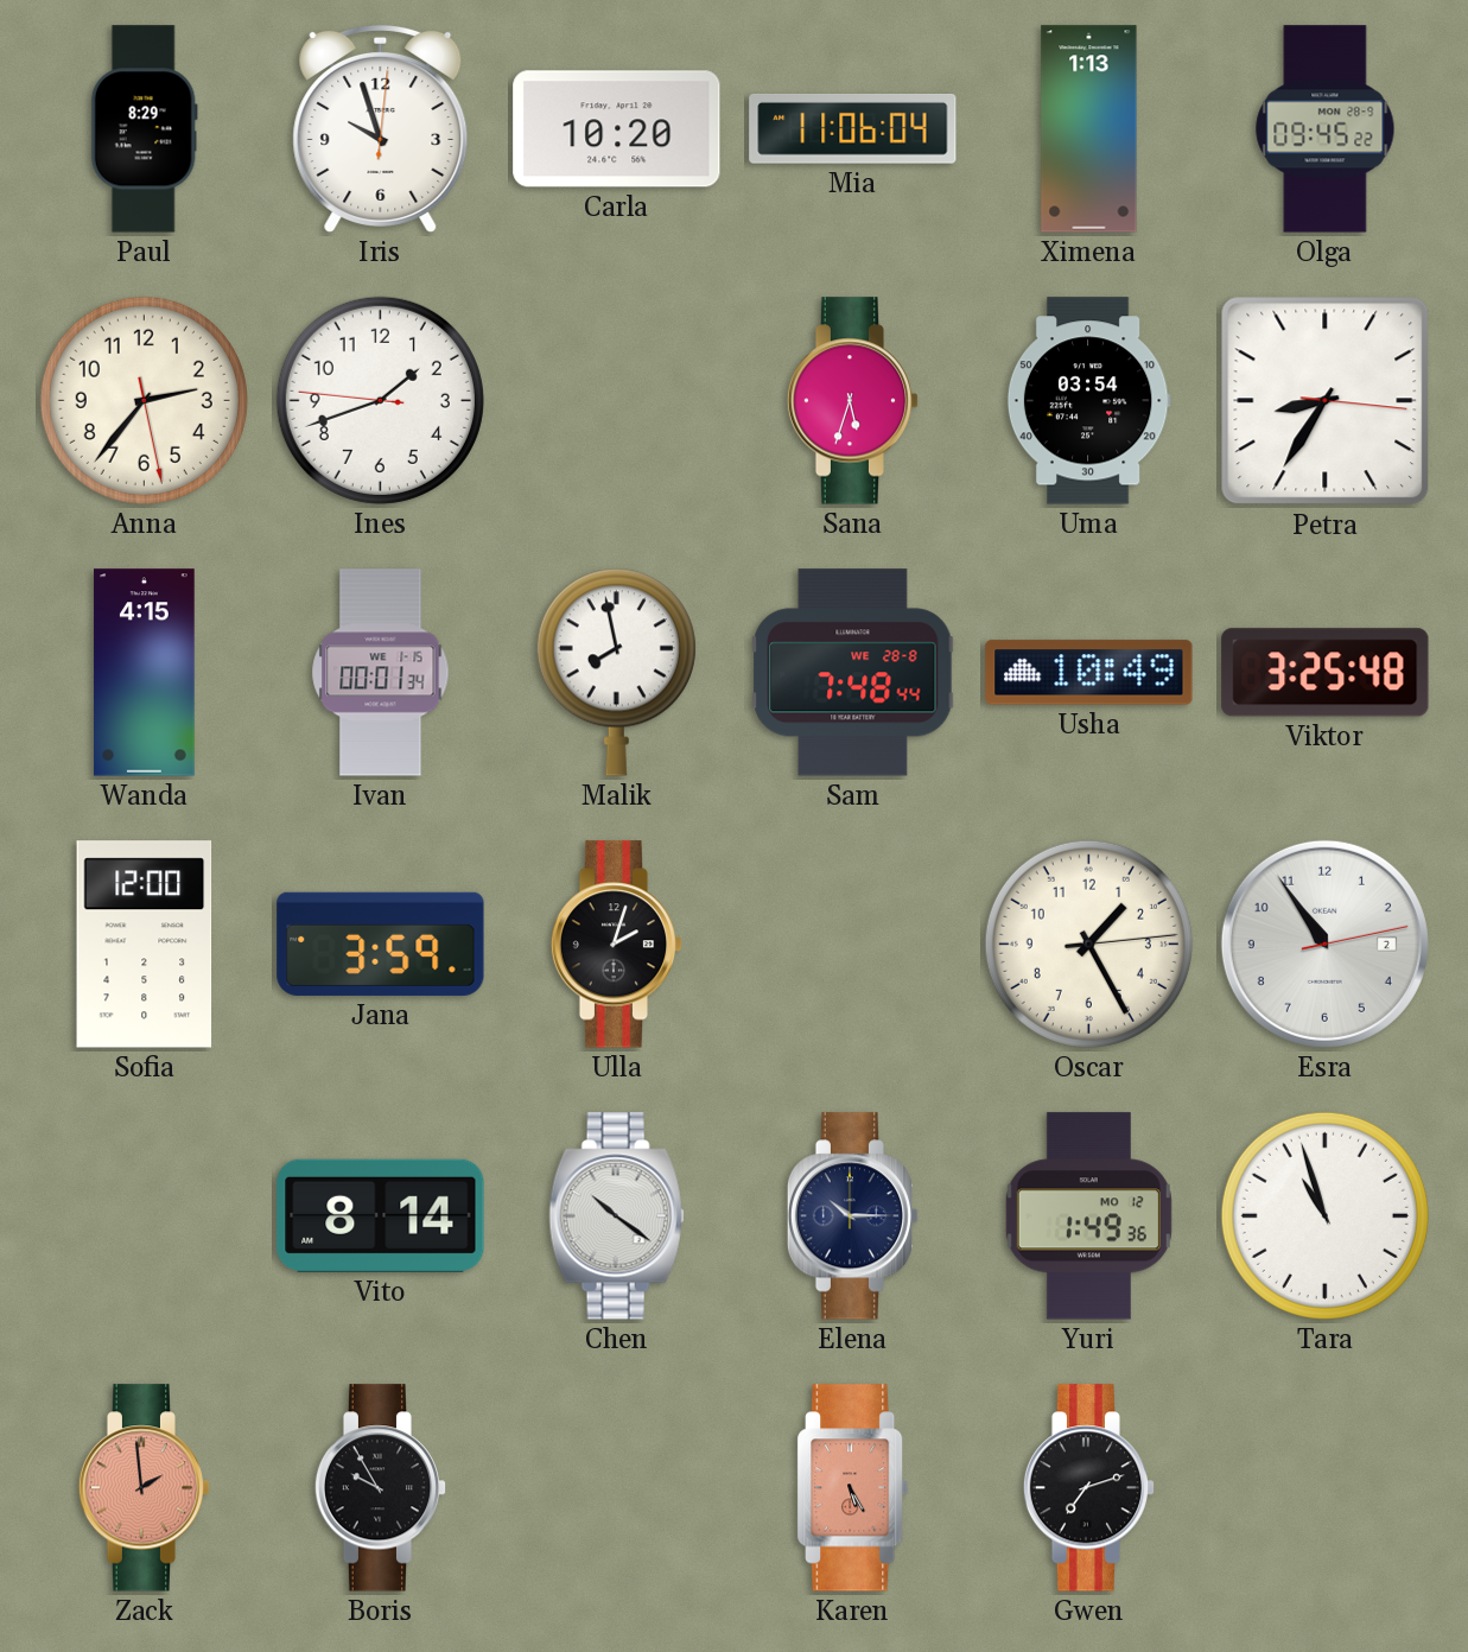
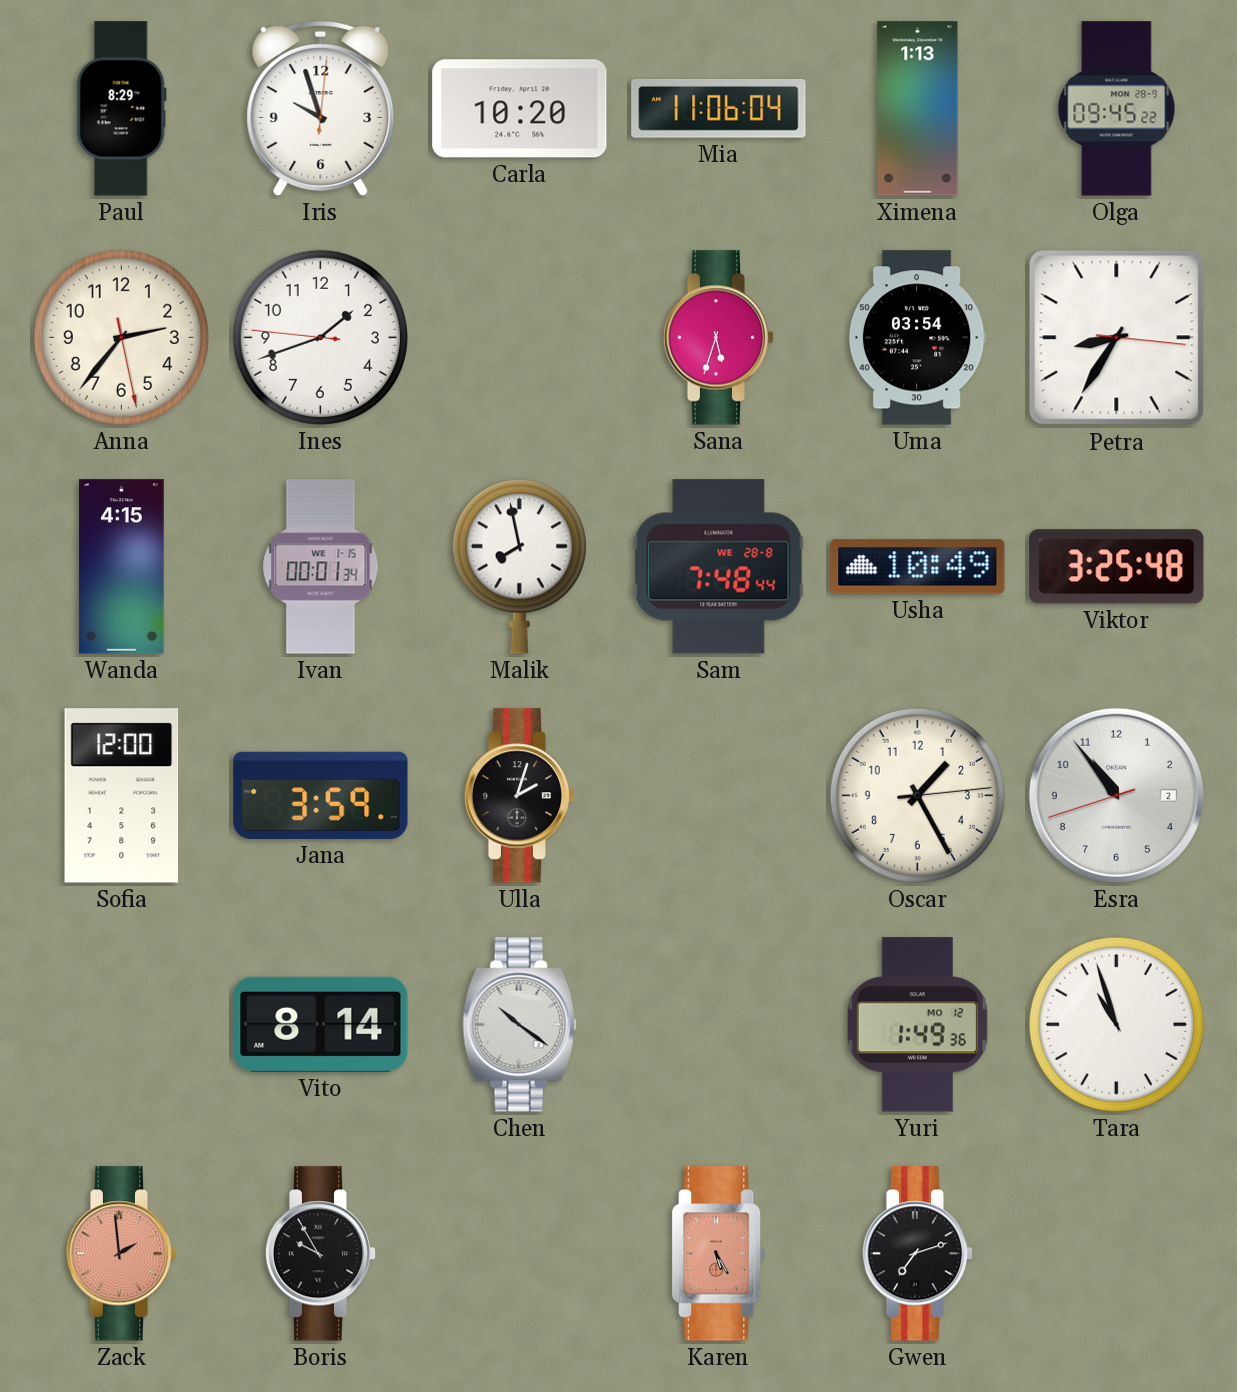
Esra: 10:54 -> 10:53
Elena: 10:15 -> none
